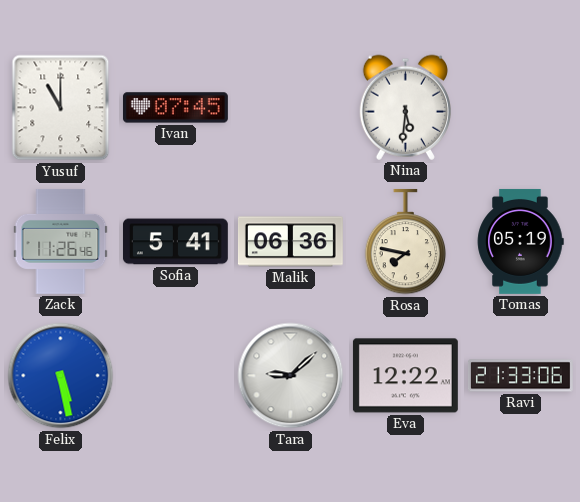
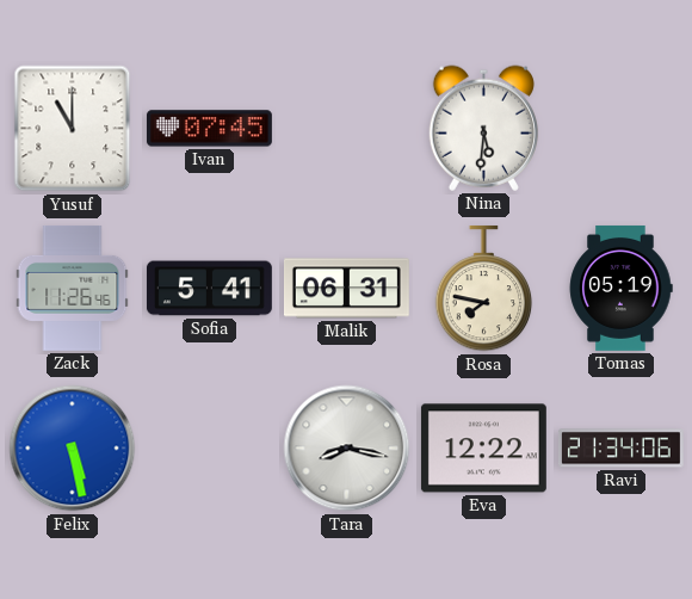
Malik: 06:36 -> 06:31
Tara: 9:08 -> 8:17
Ravi: 21:33 -> 21:34
